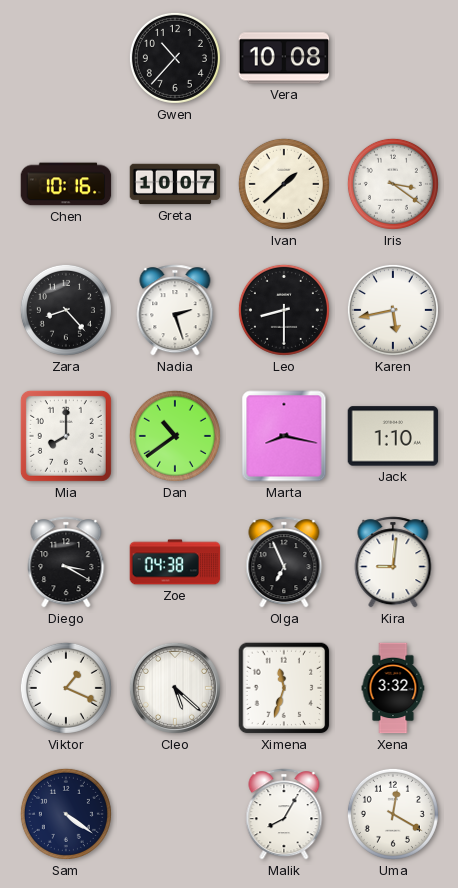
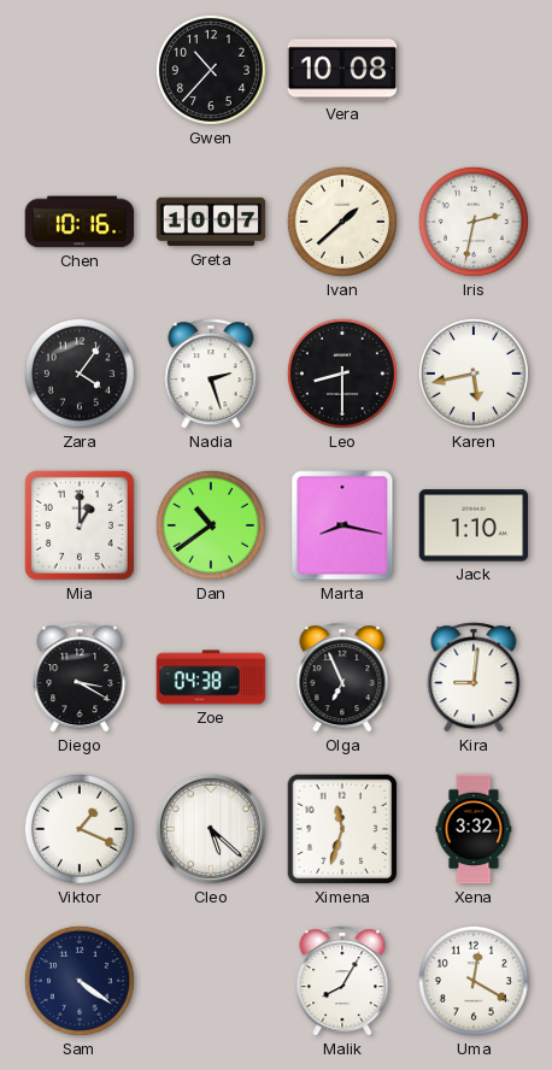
Iris: 3:21 -> 2:32
Zara: 8:23 -> 4:06
Mia: 8:00 -> 1:00
